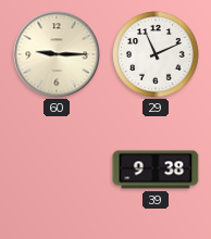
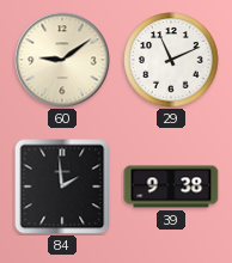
60: 9:15 -> 9:09
84: none -> 1:59
